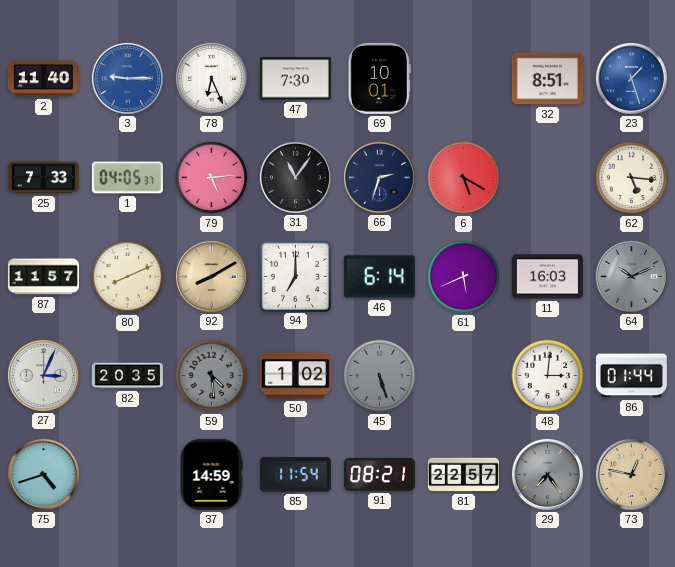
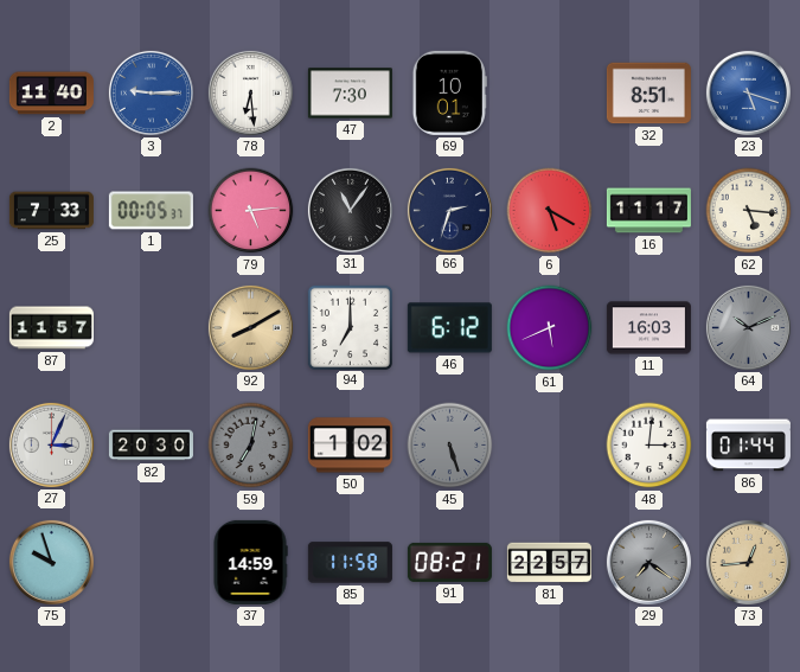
78: 6:26 -> 6:29
23: 1:27 -> 5:18
1: 04:05 -> 00:05
16: none -> 11:17
80: 8:11 -> none
46: 6:14 -> 6:12
82: 20:35 -> 20:30
59: 4:29 -> 7:02
75: 4:42 -> 9:57
85: 11:54 -> 11:58
29: 7:24 -> 7:21
73: 12:47 -> 12:44
